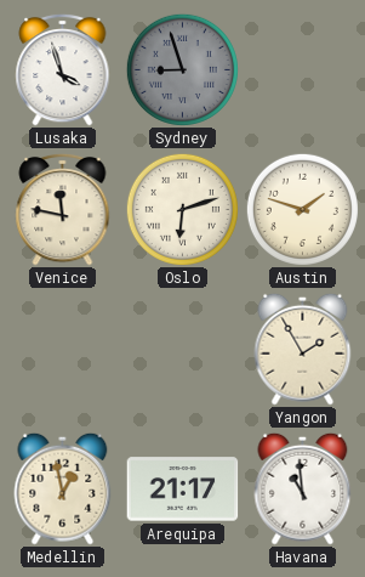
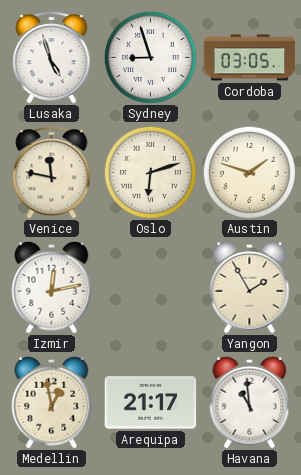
Lusaka: 3:57 -> 4:57
Sydney dial: grey -> white
Cordoba: none -> 03:05
Izmir: none -> 12:13
